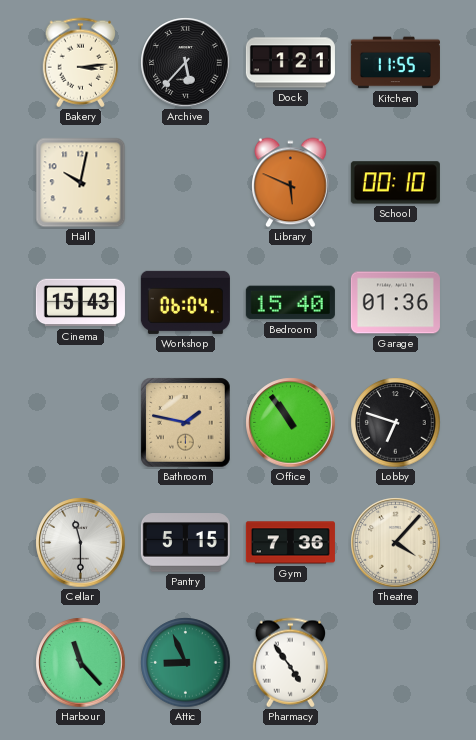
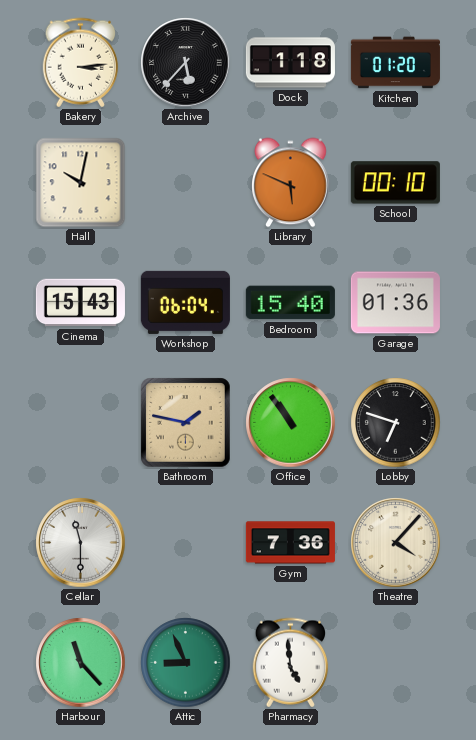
Dock: 1:21 -> 1:18
Kitchen: 11:55 -> 01:20
Pantry: 5:15 -> none
Pharmacy: 4:54 -> 4:59
